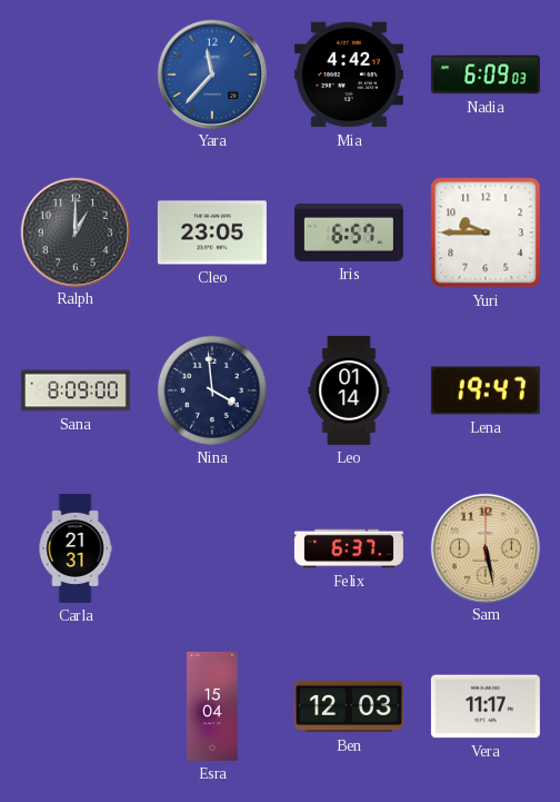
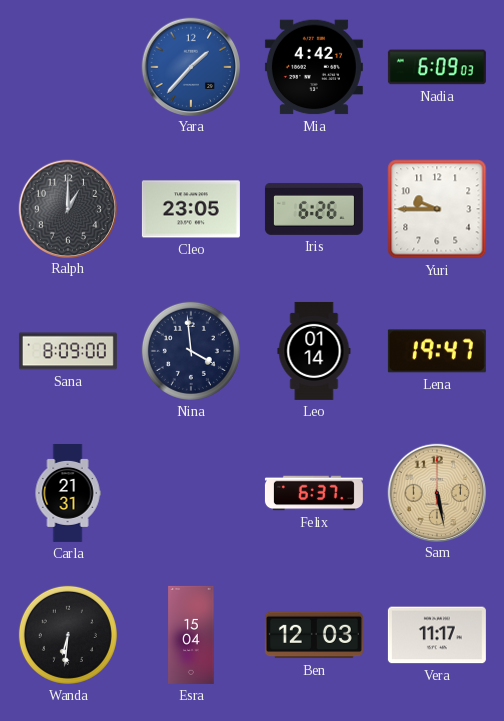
Yara: 11:37 -> 1:37
Iris: 6:57 -> 6:26
Wanda: none -> 6:31
